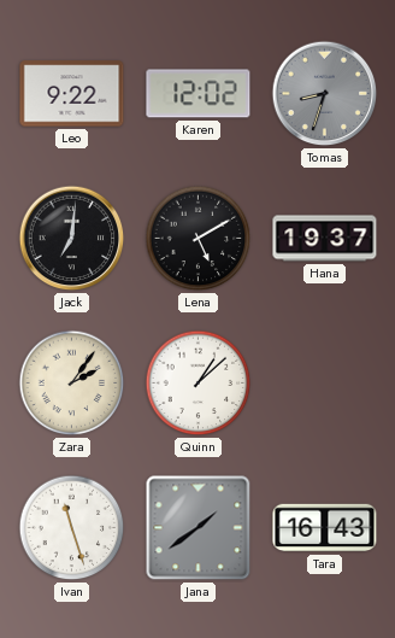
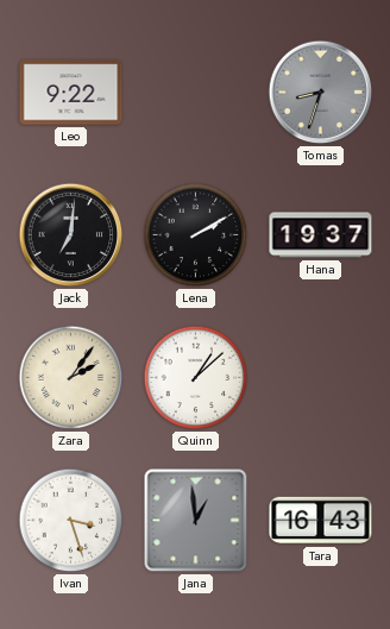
Karen: 12:02 -> none
Lena: 5:10 -> 2:10
Ivan: 11:27 -> 3:27
Jana: 1:39 -> 12:59
